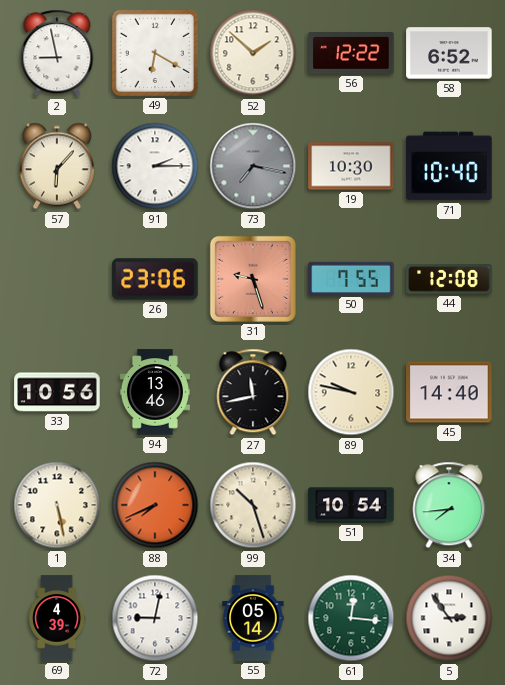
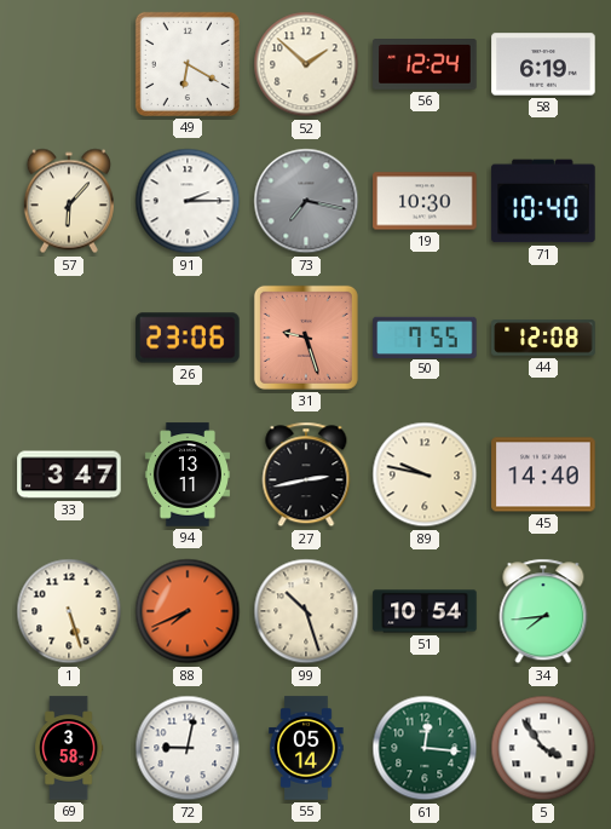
2: 8:58 -> none
56: 12:22 -> 12:24
58: 6:52 -> 6:19
33: 10:56 -> 3:47
94: 13:46 -> 13:11
27: 11:43 -> 2:43
1: 5:28 -> 5:27
69: 4:39 -> 3:58
5: 2:54 -> 3:54
